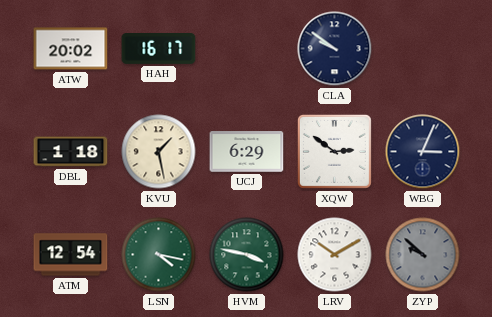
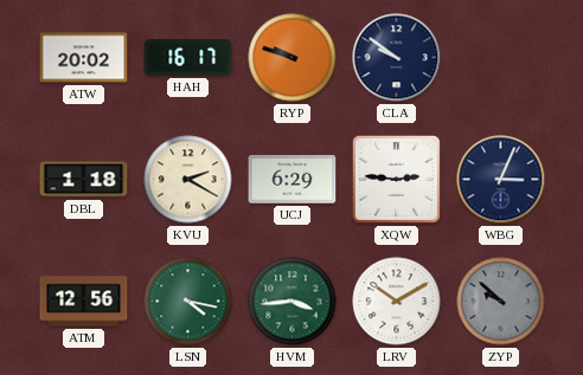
RYP: none -> 9:48
KVU: 1:28 -> 2:20
XQW: 2:51 -> 2:46
ATM: 12:54 -> 12:56
HVM: 3:47 -> 3:44
